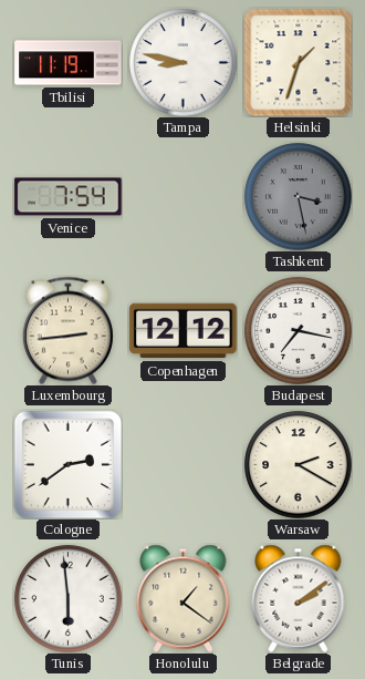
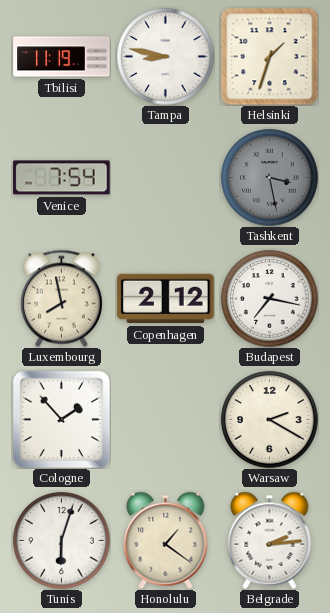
Luxembourg: 2:44 -> 7:58
Copenhagen: 12:12 -> 2:12
Cologne: 2:39 -> 1:53
Tunis: 5:59 -> 6:03
Belgrade: 2:09 -> 2:14
